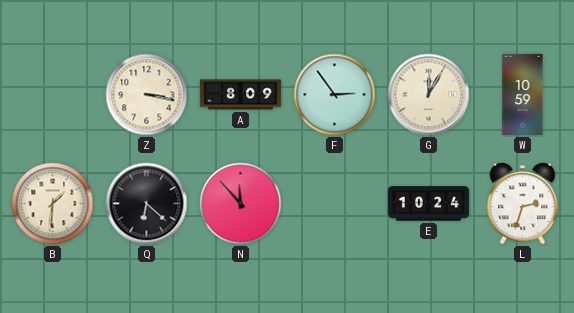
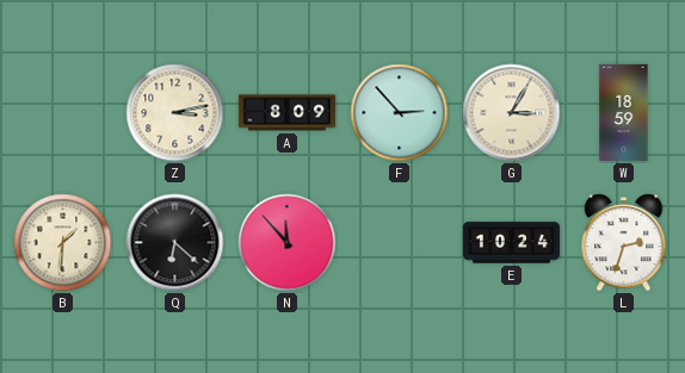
Z: 3:17 -> 3:13
F: 2:54 -> 2:53
G: 12:05 -> 3:05
W: 10:59 -> 18:59
